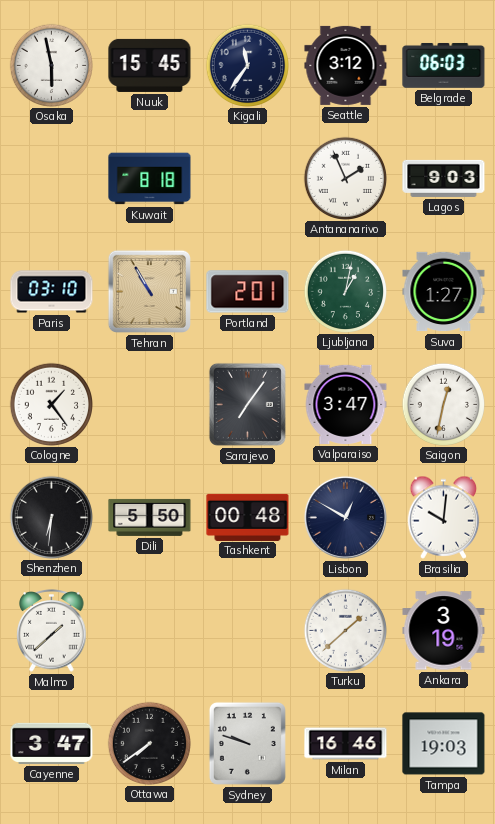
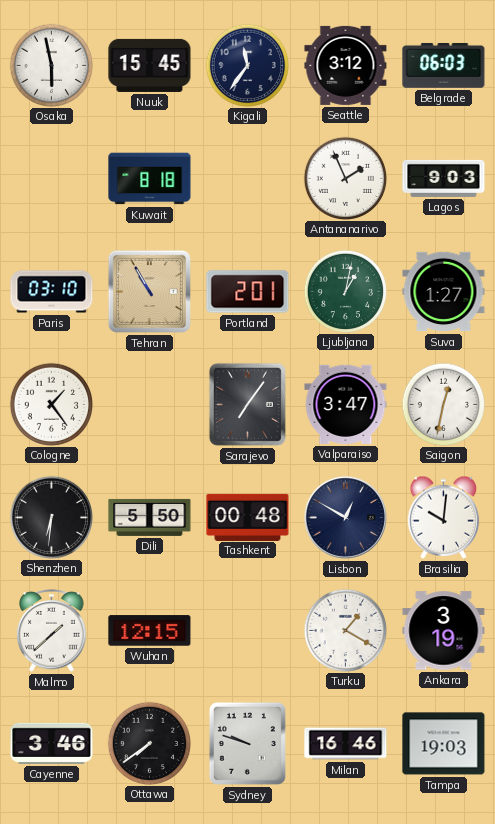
Wuhan: none -> 12:15
Turku: 1:38 -> 1:20
Cayenne: 3:47 -> 3:46
